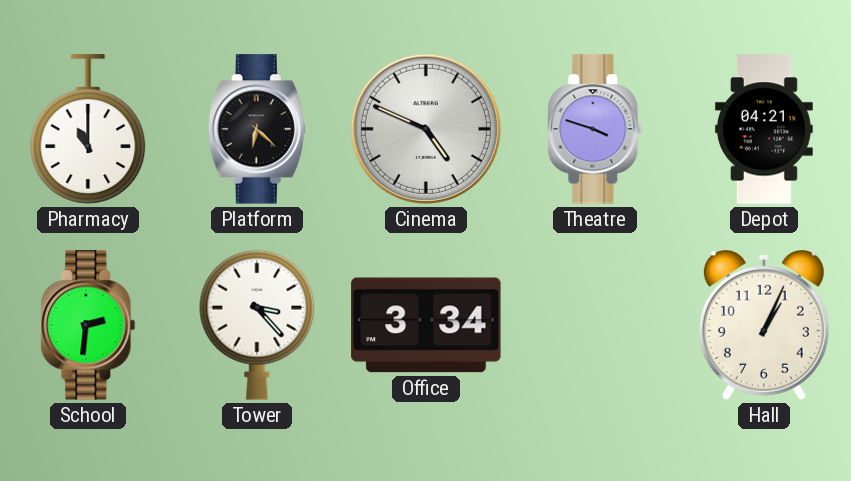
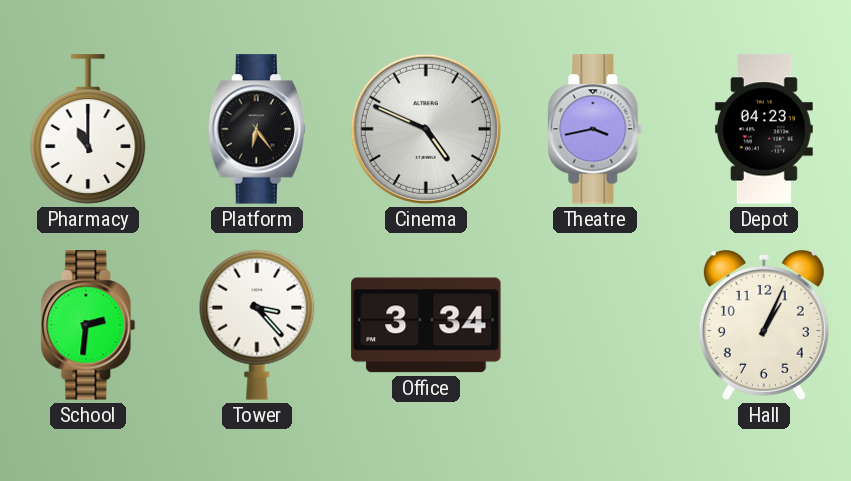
Platform: 6:22 -> 6:24
Theatre: 3:48 -> 3:43
Depot: 04:21 -> 04:23
